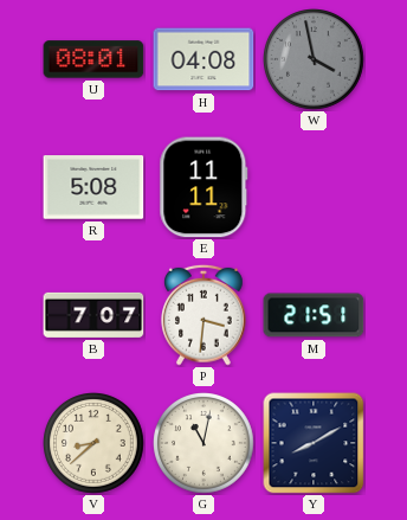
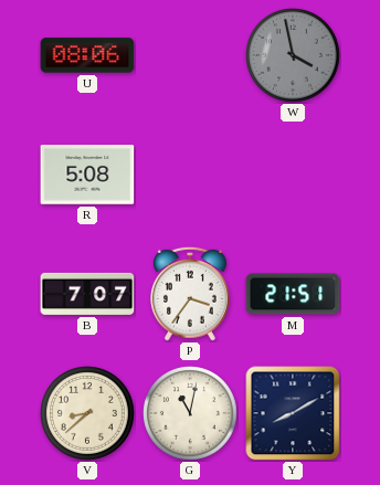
U: 08:01 -> 08:06
H: 04:08 -> none
E: 11:11 -> none
P: 3:31 -> 3:36
